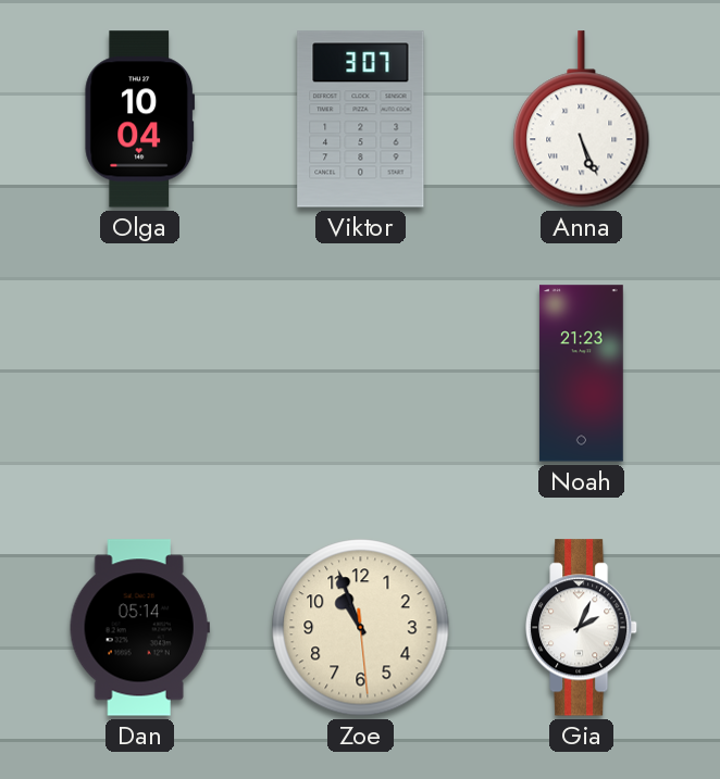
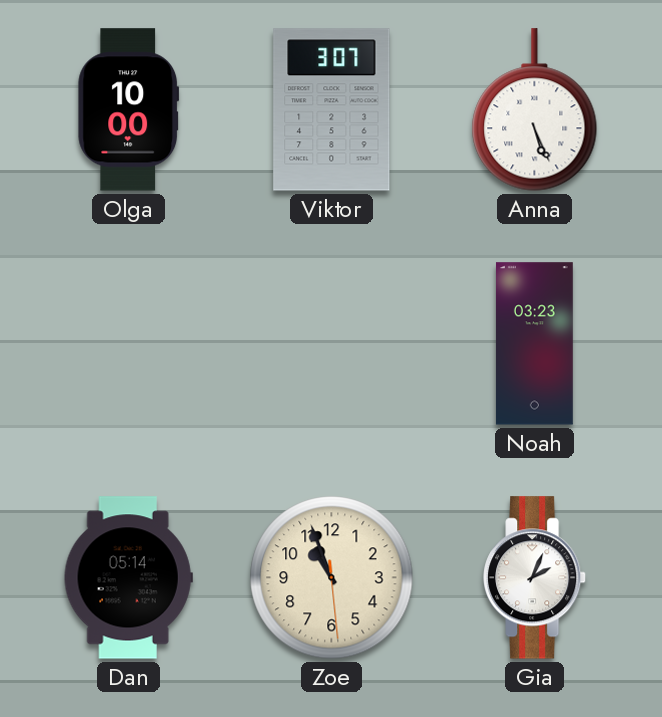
Olga: 10:04 -> 10:00
Noah: 21:23 -> 03:23
